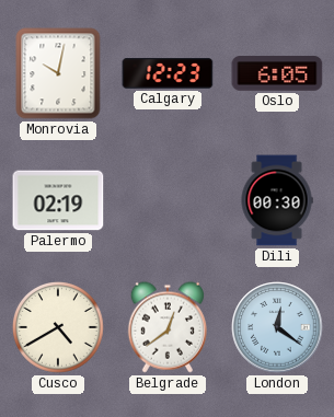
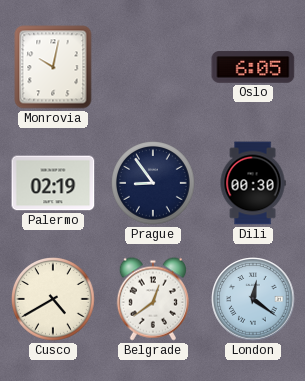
Calgary: 12:23 -> none
Prague: none -> 8:54
